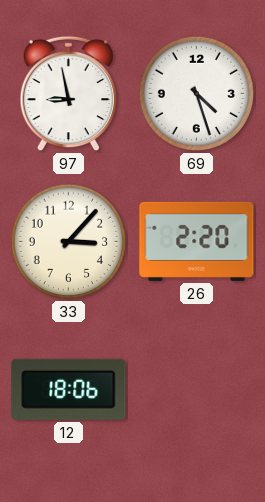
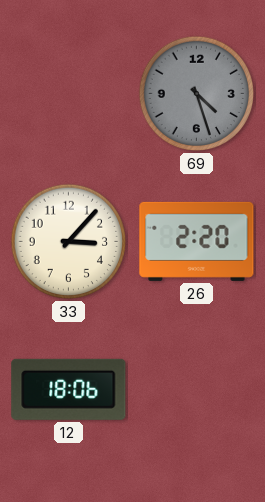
97: 8:58 -> none
69 dial: white -> grey
